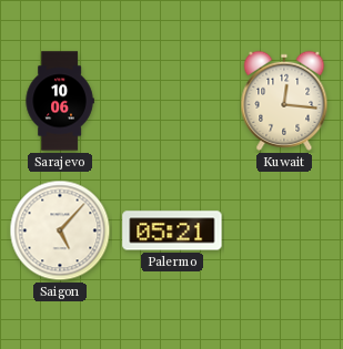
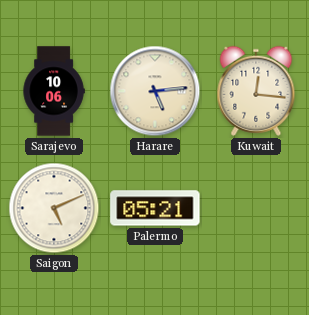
Harare: none -> 5:14
Saigon: 5:07 -> 5:11
